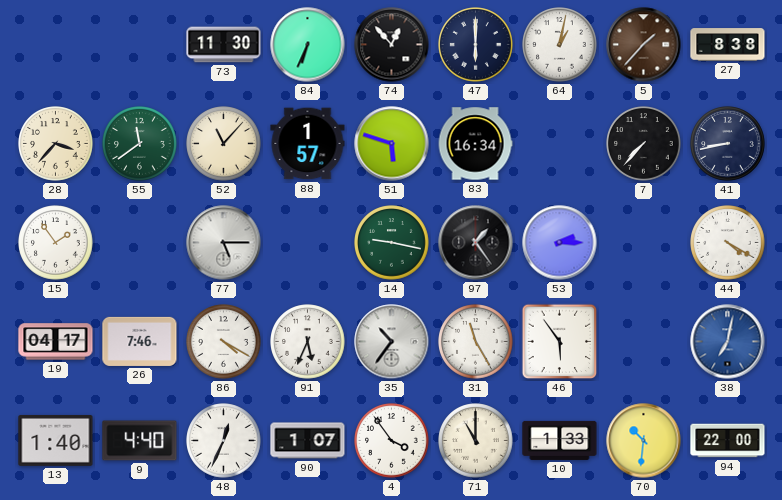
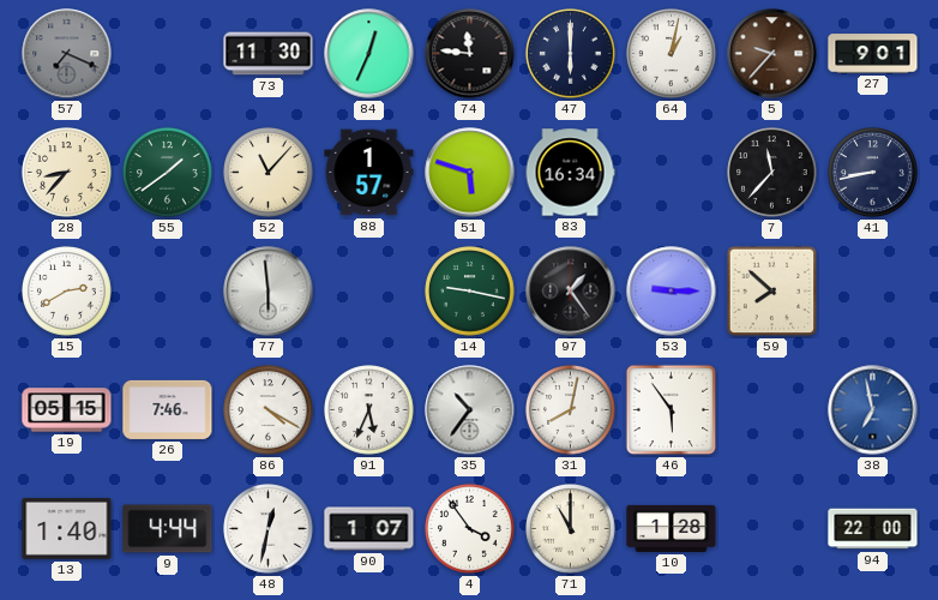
57: none -> 7:19
84: 6:34 -> 12:34
74: 12:53 -> 11:46
5: 1:37 -> 9:37
27: 8:38 -> 9:01
28: 3:37 -> 8:37
55: 11:39 -> 1:39
7: 7:37 -> 11:37
15: 1:54 -> 2:40
77: 5:15 -> 5:59
53: 2:15 -> 9:15
59: none -> 7:52
44: 4:20 -> none
19: 04:17 -> 05:15
31: 11:25 -> 8:02
38: 7:02 -> 6:58
9: 4:40 -> 4:44
48: 12:34 -> 12:32
10: 1:33 -> 1:28
70: 10:31 -> none
